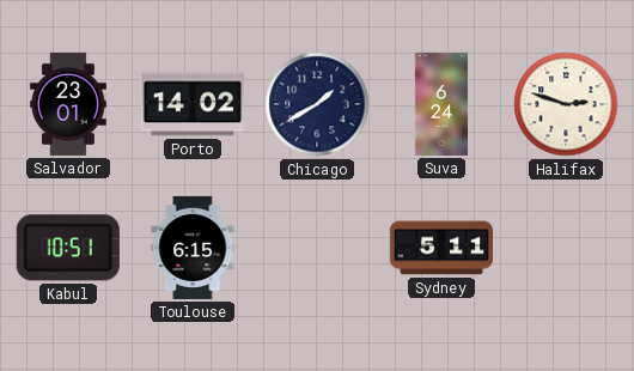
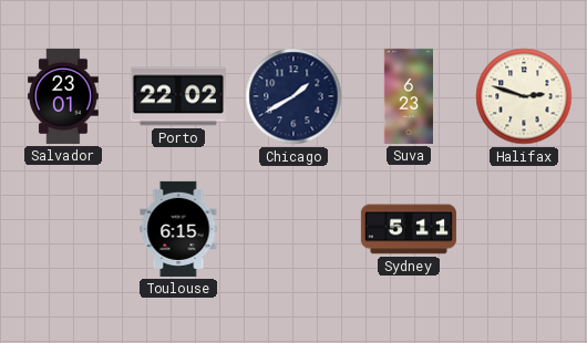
Porto: 14:02 -> 22:02
Suva: 6:24 -> 6:23
Kabul: 10:51 -> none
